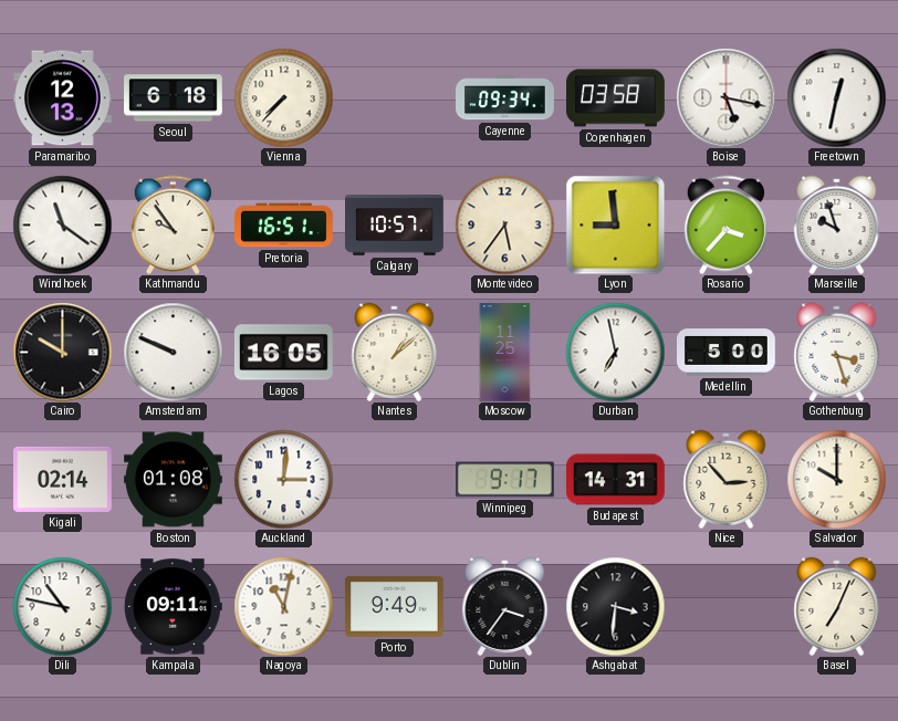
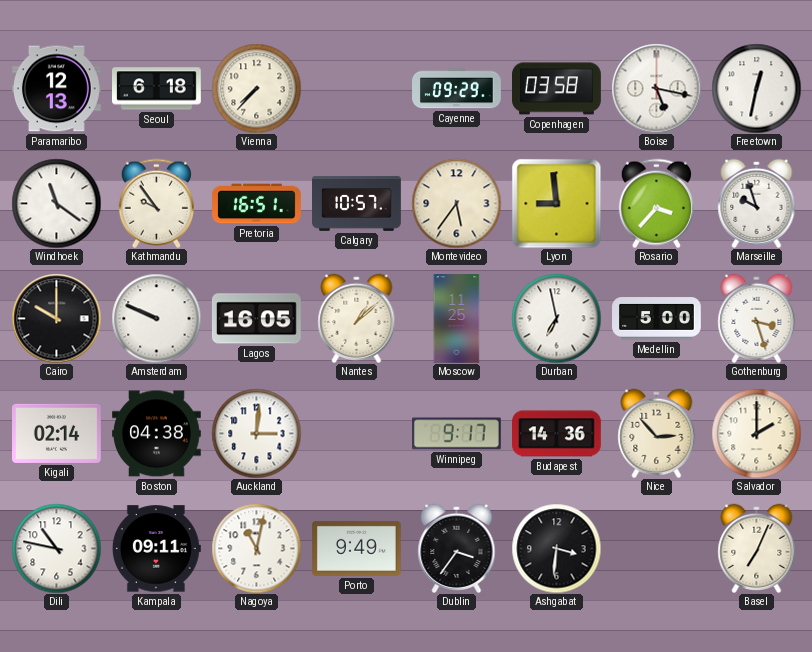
Cayenne: 09:34 -> 09:29
Boston: 01:08 -> 04:38
Budapest: 14:31 -> 14:36
Salvador: 10:00 -> 2:00
